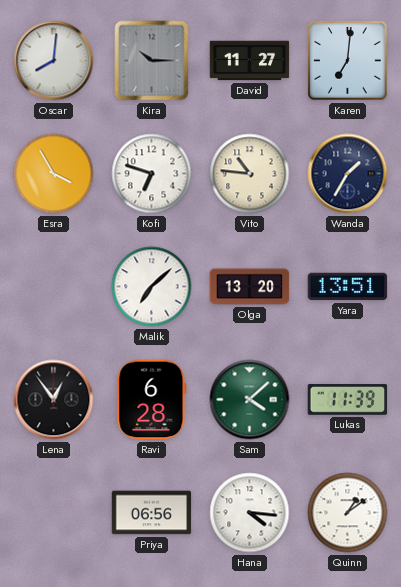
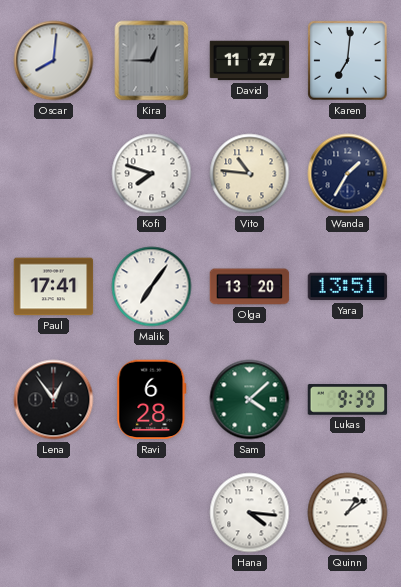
Kira: 10:15 -> 12:45
Esra: 3:55 -> none
Kofi: 6:48 -> 7:48
Paul: none -> 17:41
Malik: 7:08 -> 7:06
Lukas: 11:39 -> 9:39
Priya: 06:56 -> none
